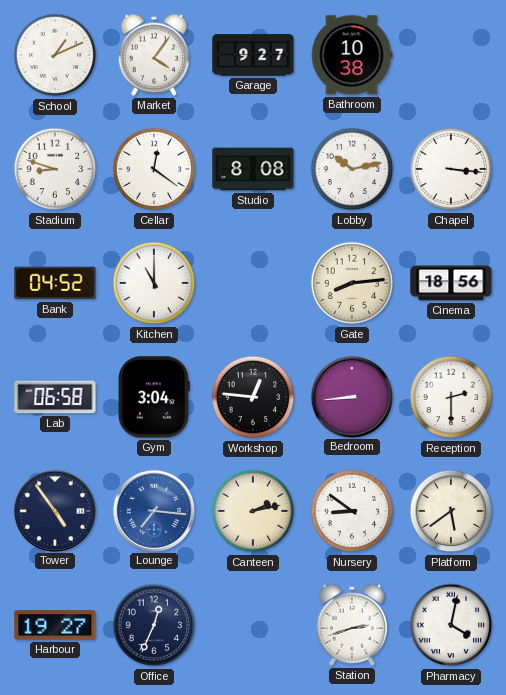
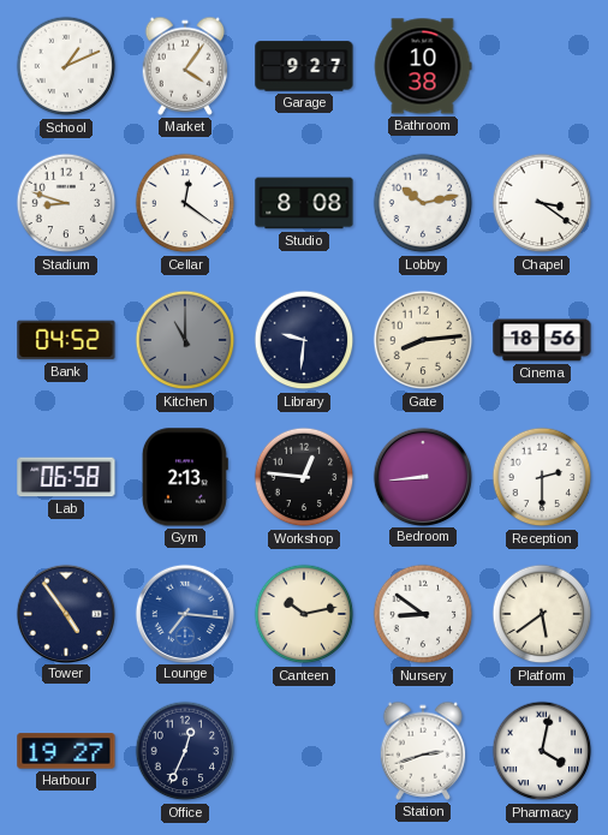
Chapel: 3:16 -> 3:21
Kitchen dial: white -> grey
Library: none -> 9:31
Gym: 3:04 -> 2:13
Canteen: 2:13 -> 10:13
